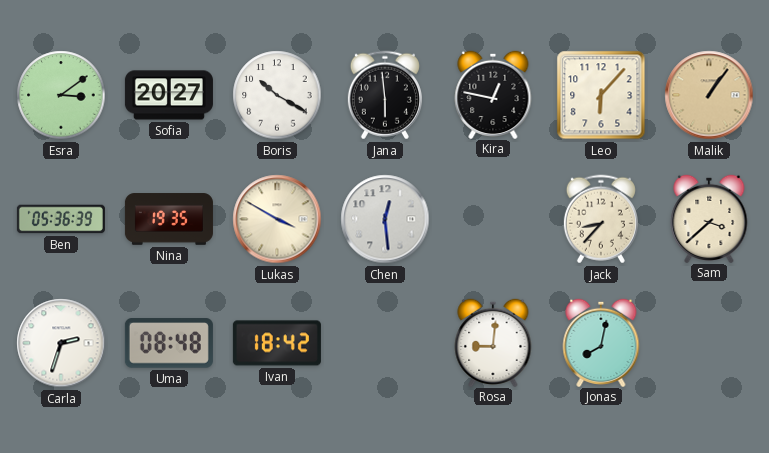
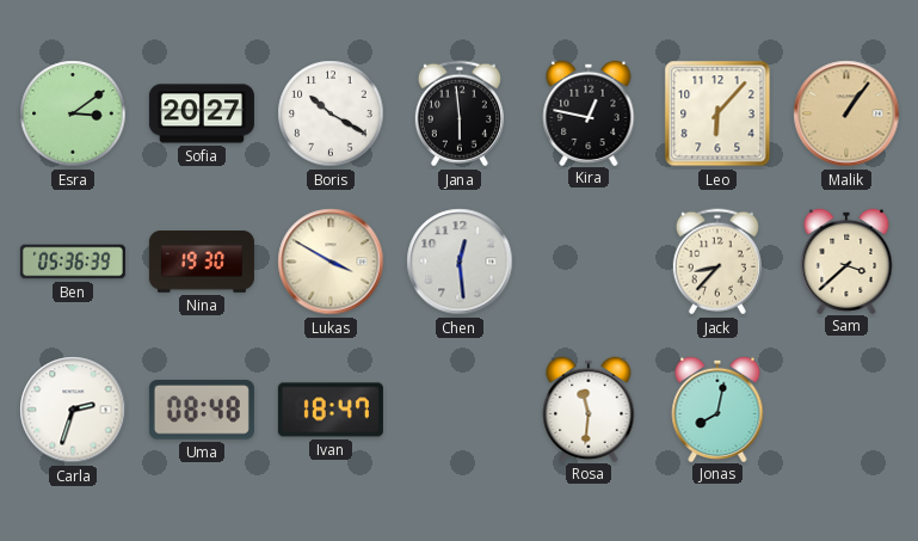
Nina: 19:35 -> 19:30
Ivan: 18:42 -> 18:47
Rosa: 9:01 -> 11:31
